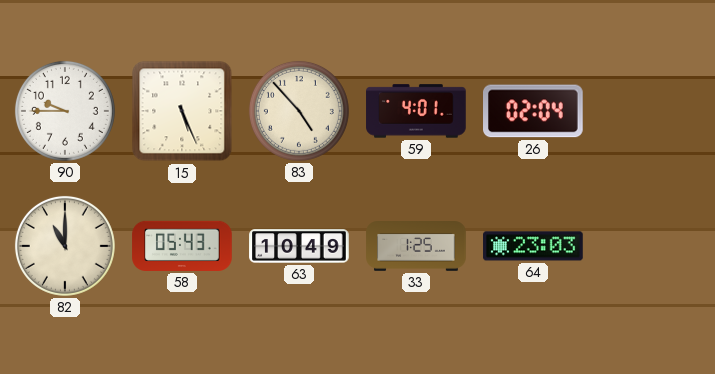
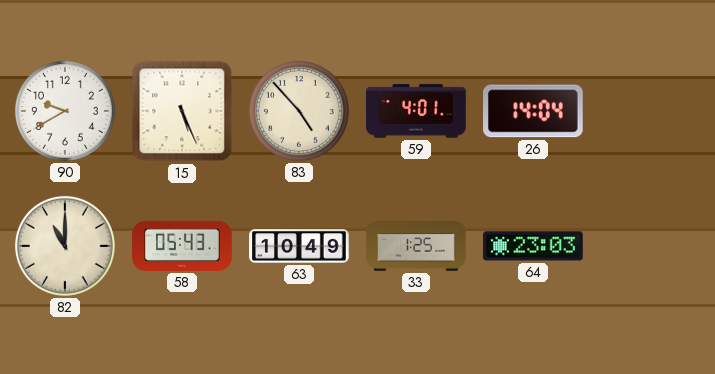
90: 9:45 -> 9:40
26: 02:04 -> 14:04
